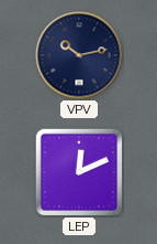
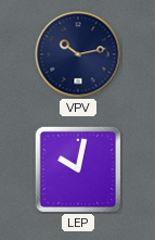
LEP: 12:11 -> 10:02
